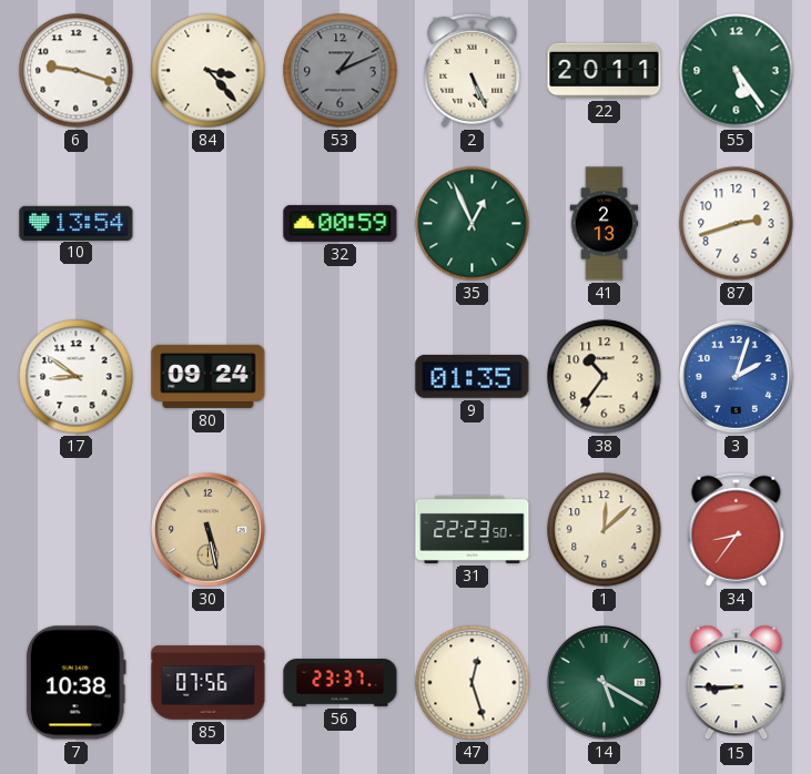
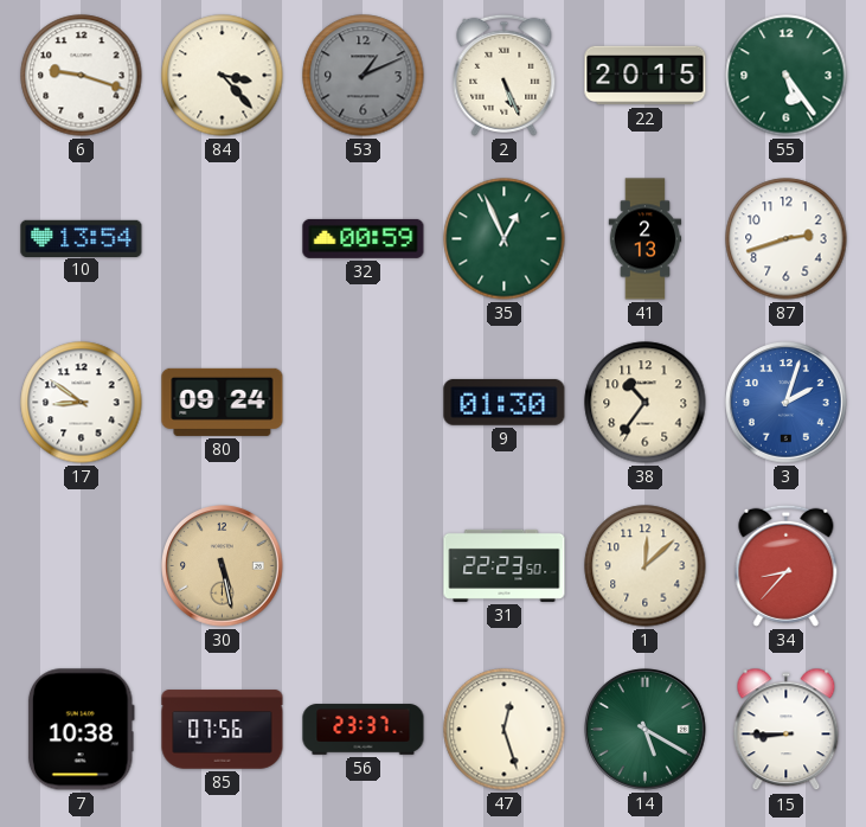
22: 20:11 -> 20:15
9: 01:35 -> 01:30
34: 8:36 -> 8:37
